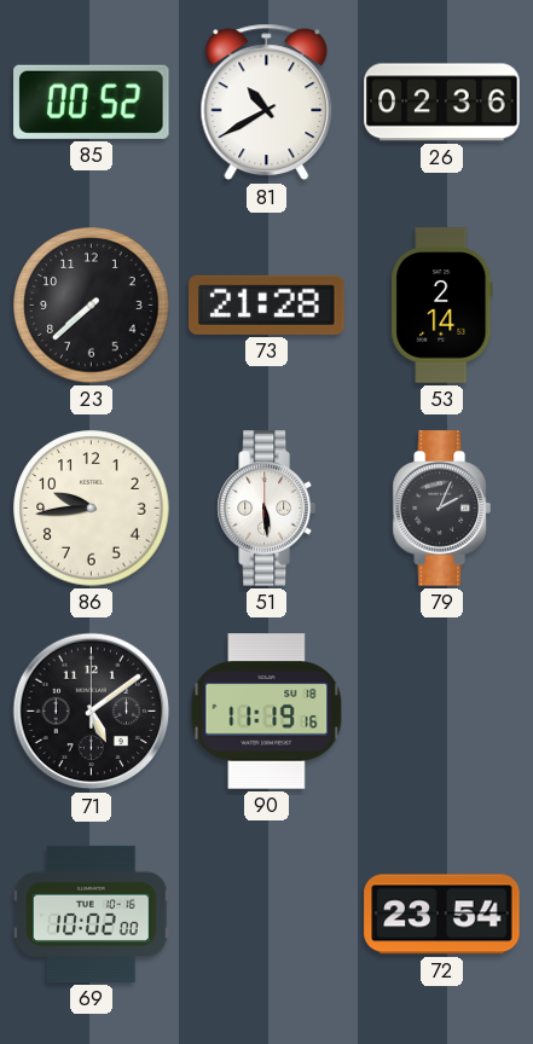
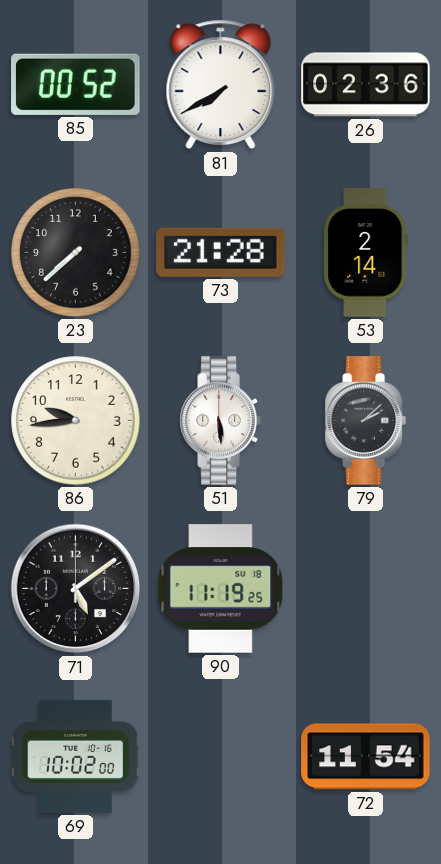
81: 10:40 -> 7:40
79: 2:04 -> 2:08
90: 11:19:16 -> 11:19:25
72: 23:54 -> 11:54
